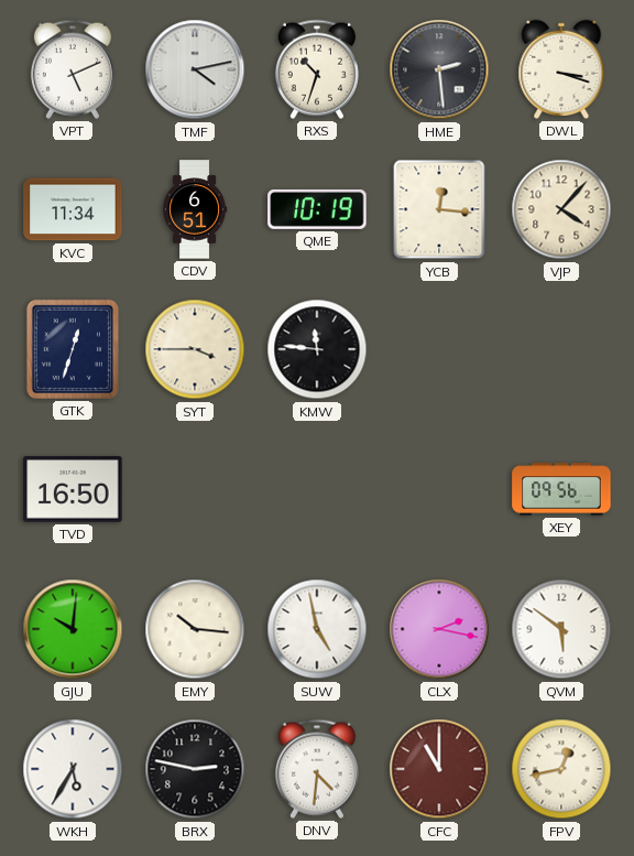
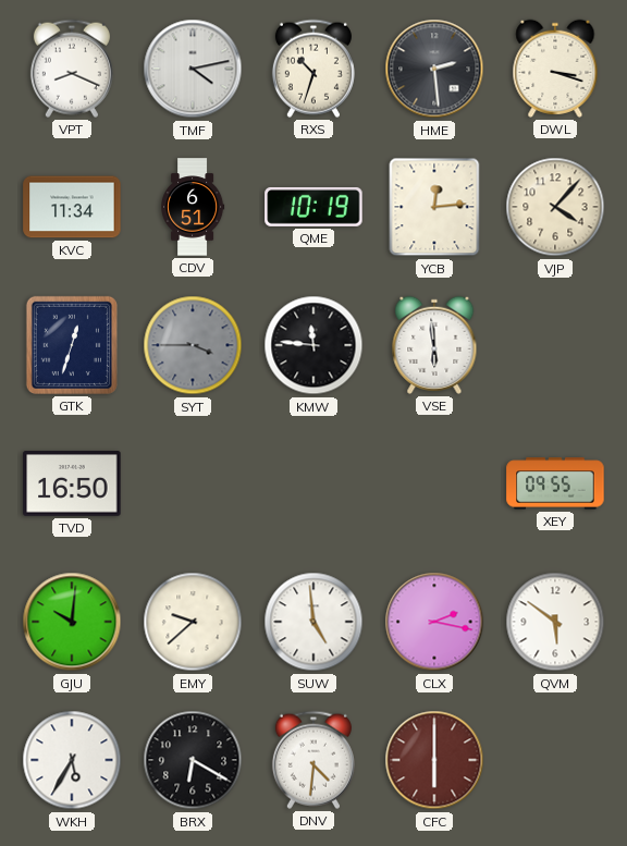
VPT: 5:11 -> 8:19
YCB: 12:16 -> 12:14
SYT dial: cream -> grey
VSE: none -> 5:59
XEY: 09:56 -> 09:55
EMY: 10:16 -> 9:38
SUW: 4:58 -> 4:59
BRX: 2:47 -> 6:20
CFC: 11:00 -> 6:00
FPV: 12:43 -> none
